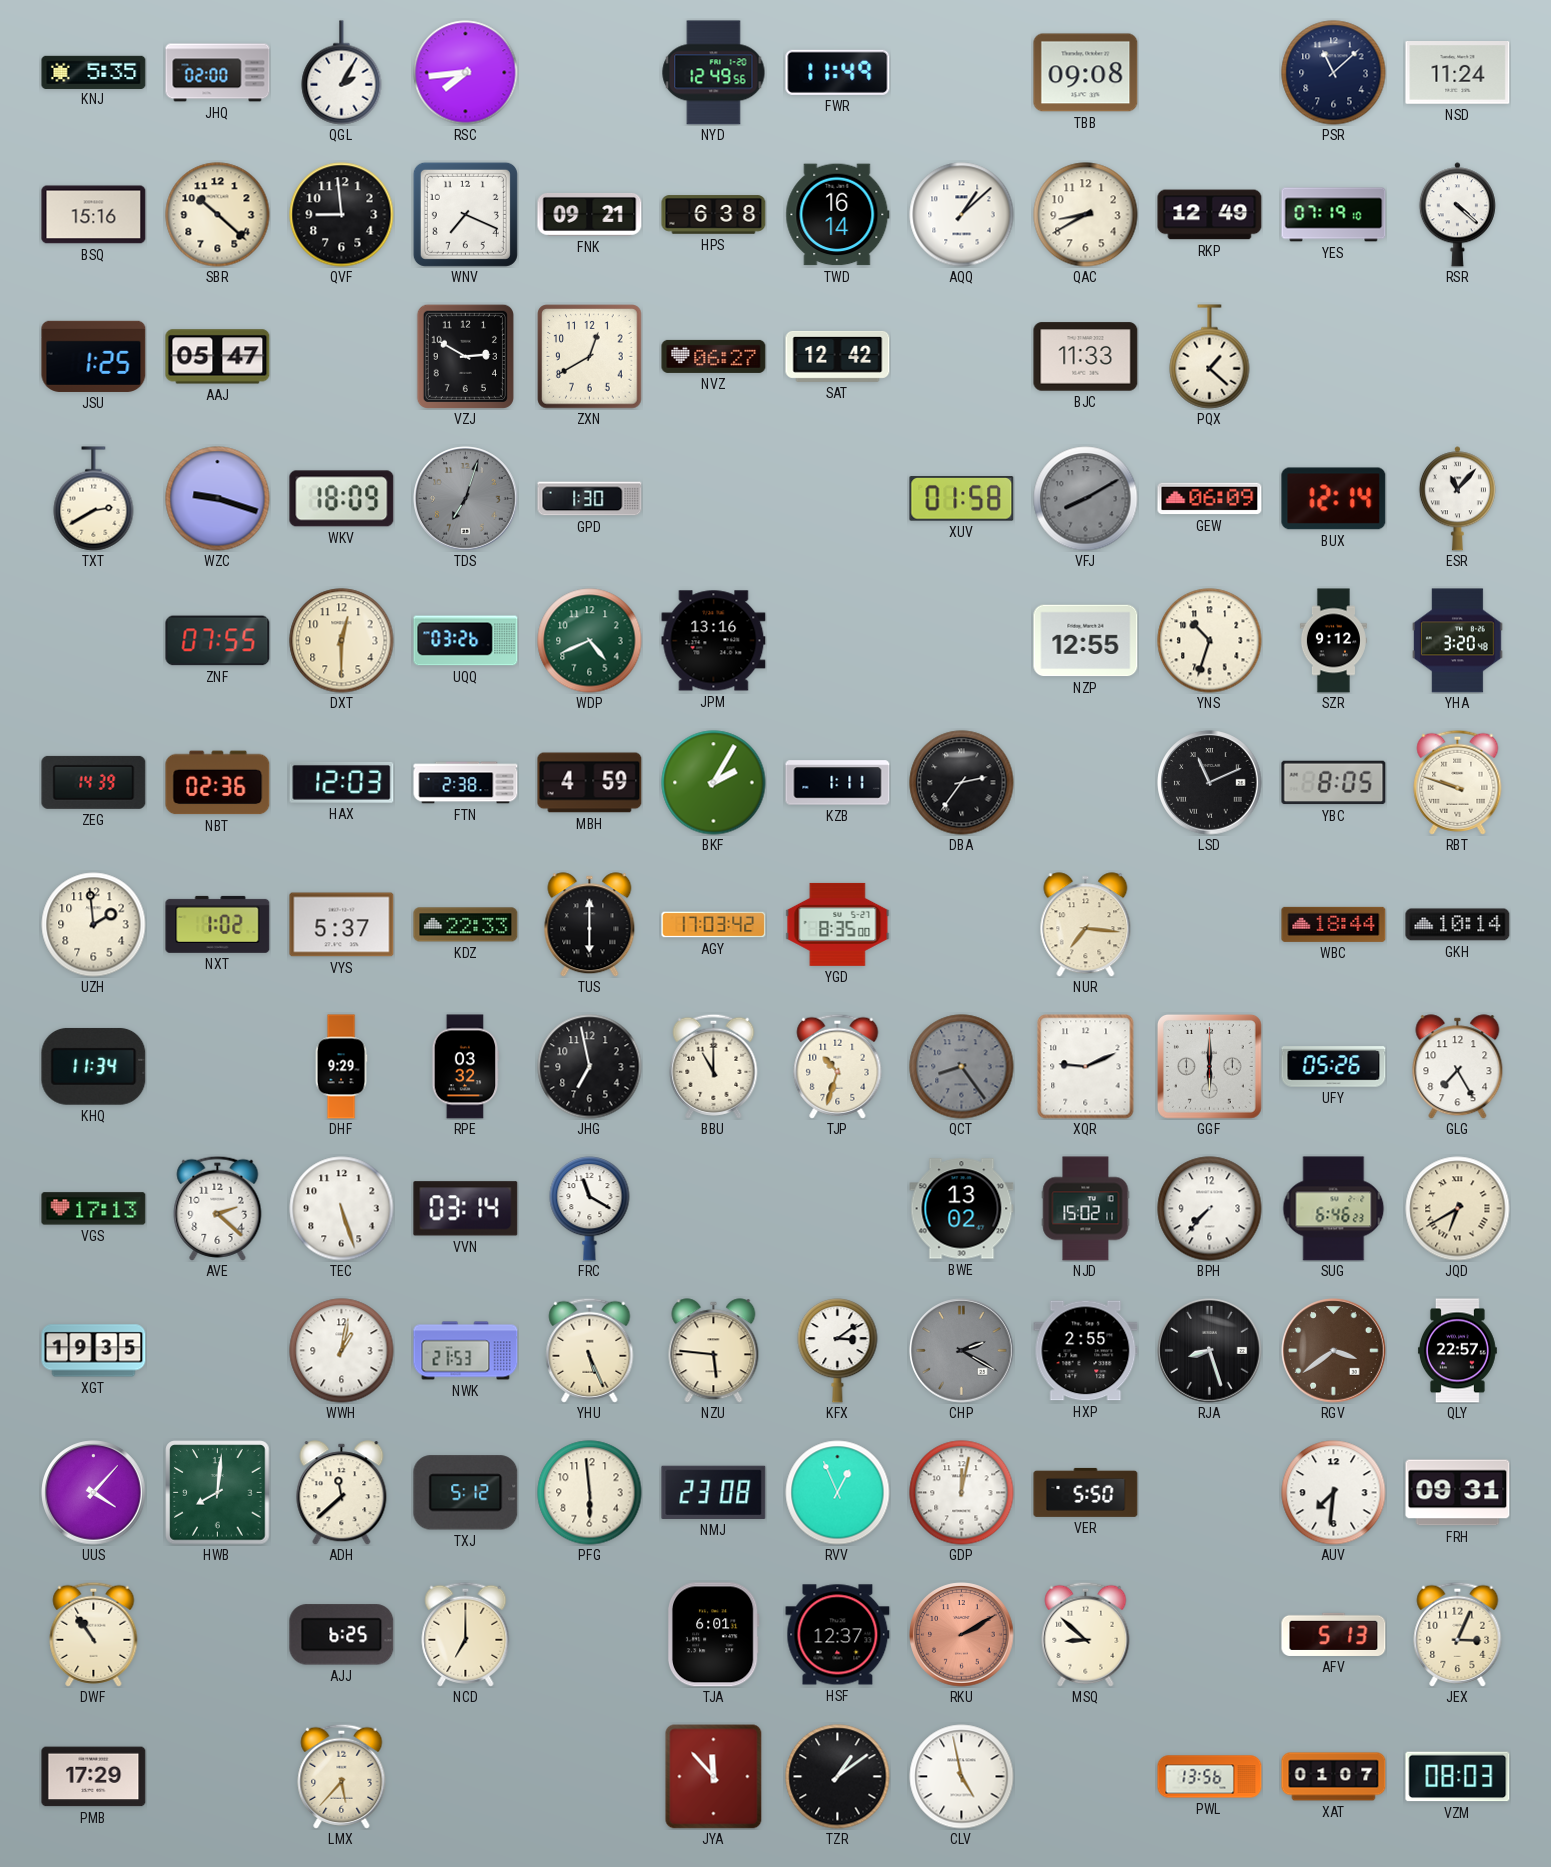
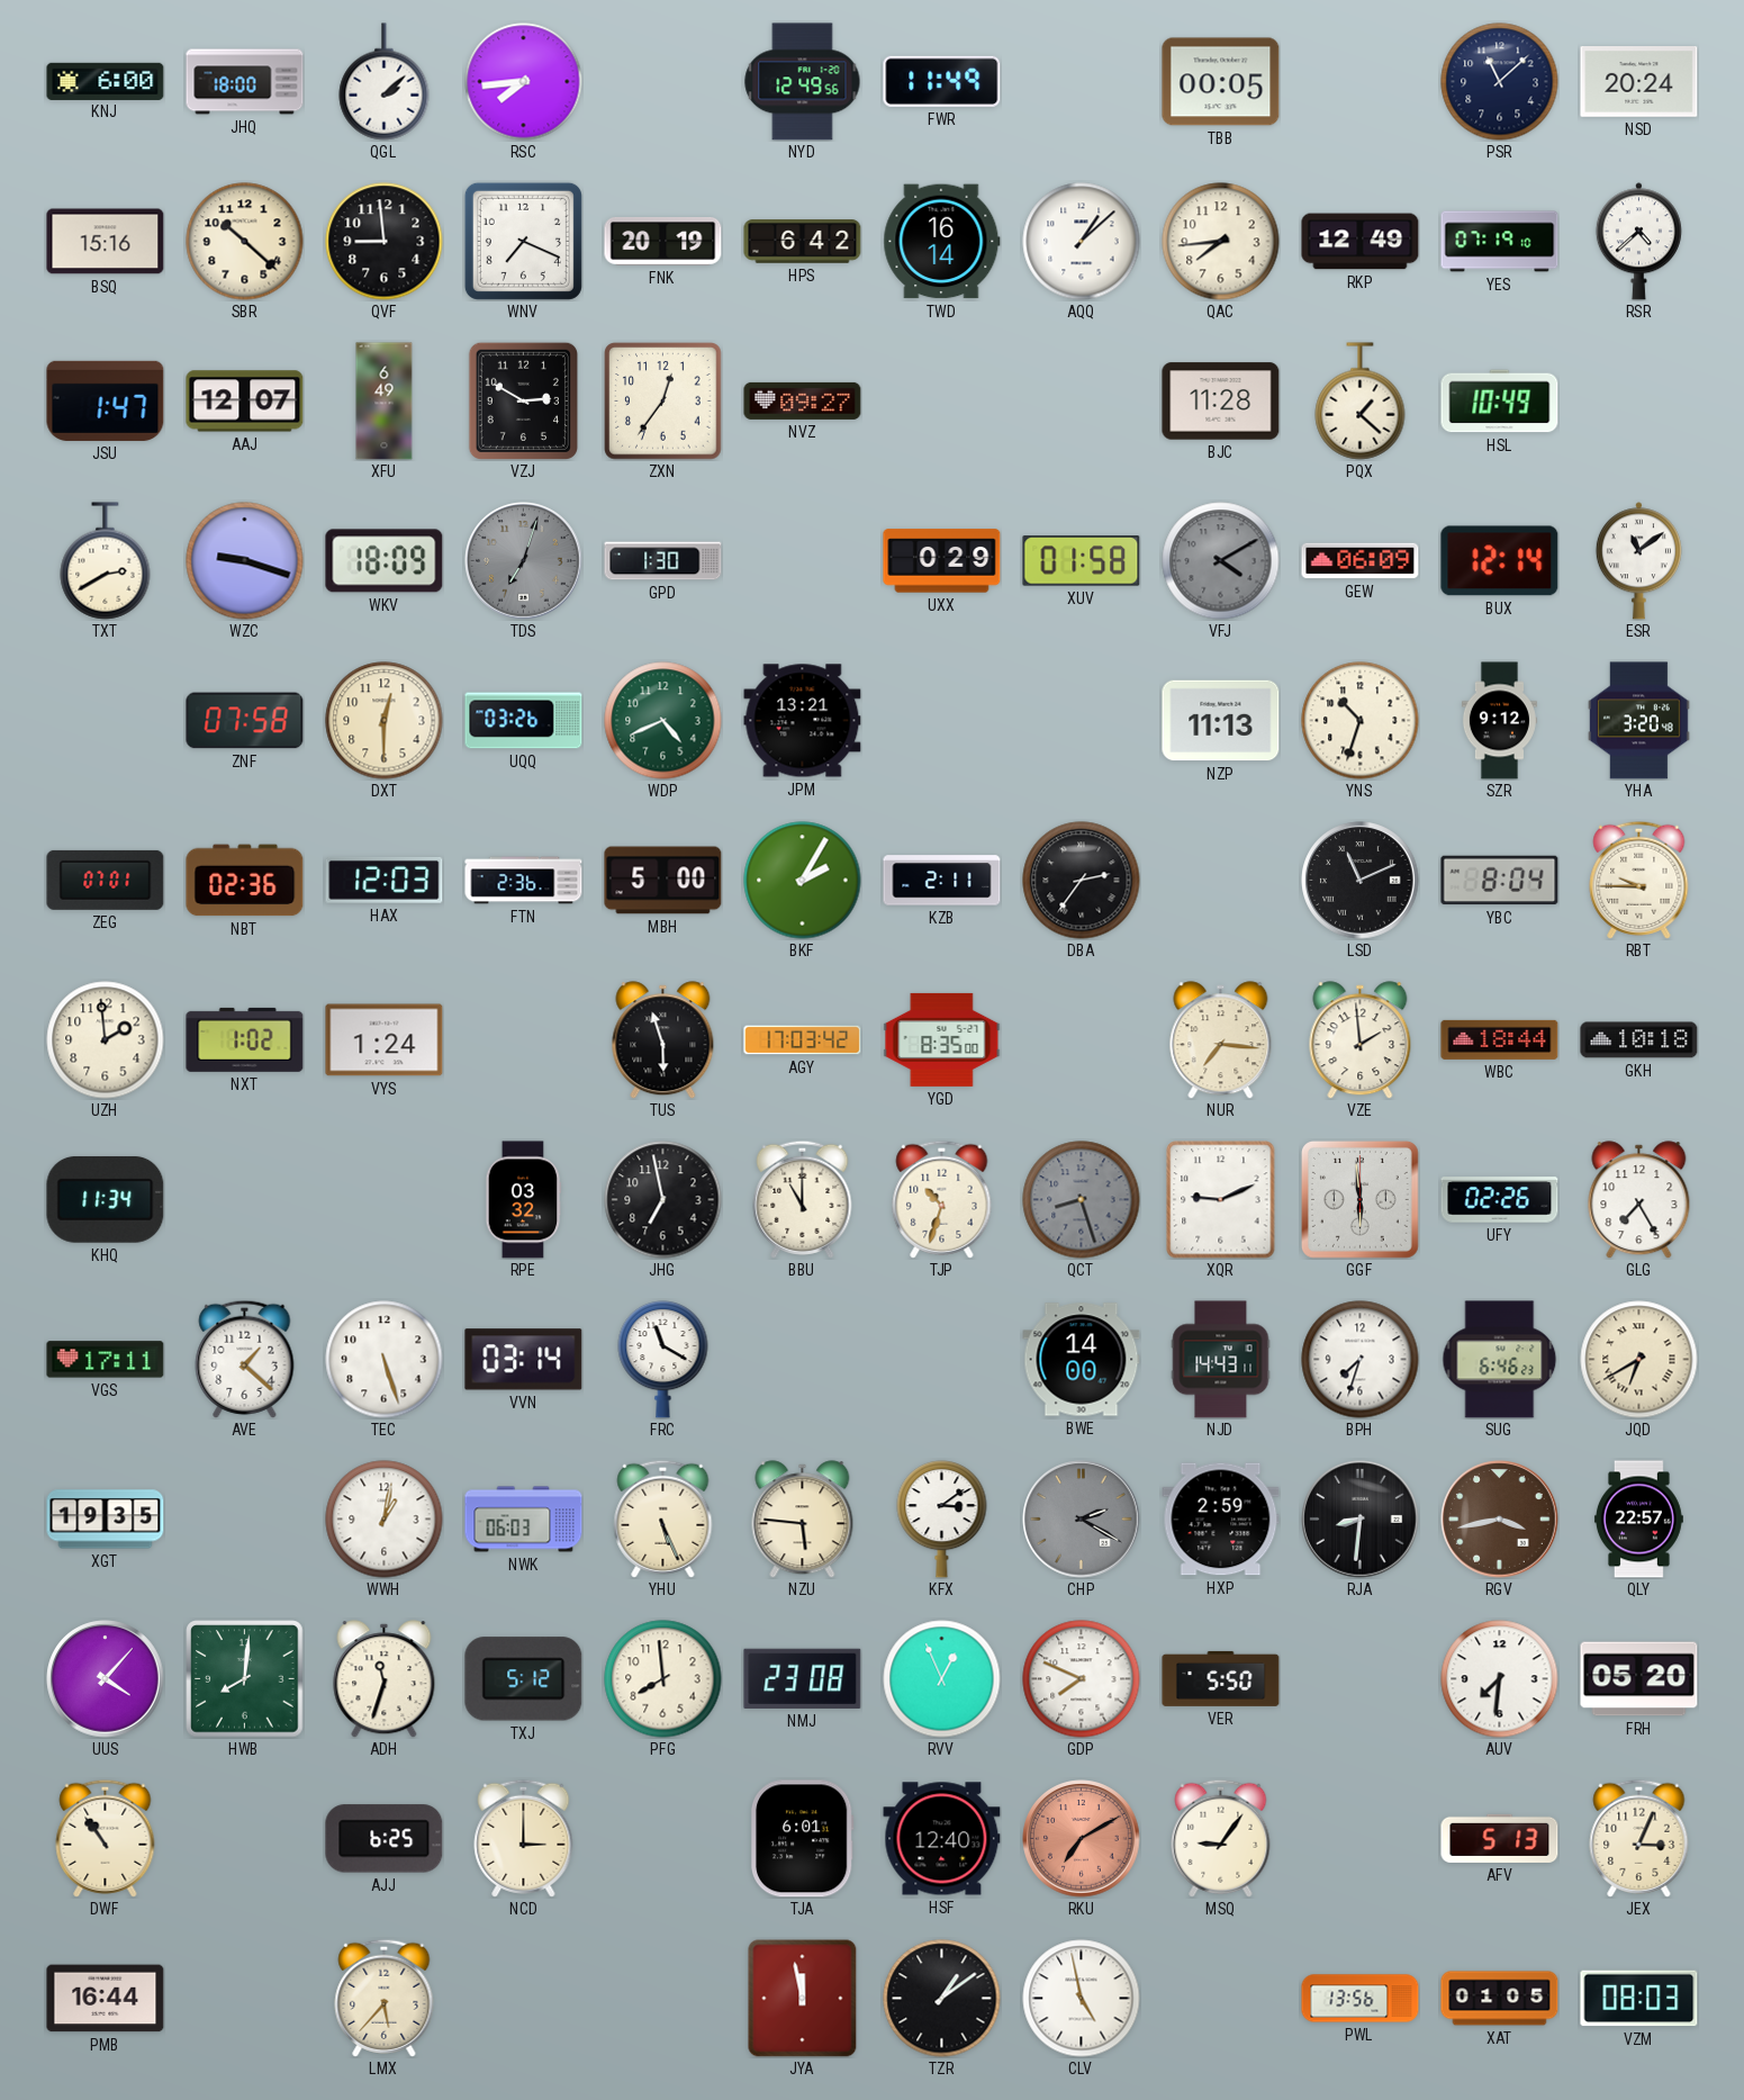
KNJ: 5:35 -> 6:00
JHQ: 02:00 -> 18:00
QGL: 2:05 -> 2:08
TBB: 09:08 -> 00:05
NSD: 11:24 -> 20:24
FNK: 09:21 -> 20:19
HPS: 6:38 -> 6:42
QAC: 8:40 -> 7:44
RSR: 4:22 -> 4:38
JSU: 1:25 -> 1:47
AAJ: 05:47 -> 12:07
XFU: none -> 6:49
ZXN: 12:40 -> 12:36
NVZ: 06:27 -> 09:27
SAT: 12:42 -> none
BJC: 11:33 -> 11:28
HSL: none -> 10:49
UXX: none -> 0:29
VFJ: 8:10 -> 4:10
ESR: 11:07 -> 11:09
ZNF: 07:55 -> 07:58
JPM: 13:16 -> 13:21
NZP: 12:55 -> 11:13
ZEG: 14:39 -> 07:01
FTN: 2:38 -> 2:36
MBH: 4:59 -> 5:00
KZB: 1:11 -> 2:11
YBC: 8:05 -> 8:04
RBT: 9:48 -> 9:45
VYS: 5:37 -> 1:24
KDZ: 22:33 -> none
TUS: 6:00 -> 5:57
VZE: none -> 1:59
GKH: 10:14 -> 10:18
DHF: 9:29 -> none
QCT: 8:24 -> 8:27
GGF: 6:00 -> 5:59
UFY: 05:26 -> 02:26
VGS: 17:13 -> 17:11
AVE: 2:22 -> 1:22
BWE: 13:02 -> 14:00
NJD: 15:02 -> 14:43
BPH: 7:37 -> 7:33
NWK: 21:53 -> 06:03
HXP: 2:55 -> 2:59
RJA: 8:27 -> 8:31
RGV: 3:39 -> 3:43
ADH: 11:38 -> 11:33
PFG: 5:59 -> 7:59
GDP: 12:02 -> 7:49
FRH: 09:31 -> 05:20
NCD: 7:00 -> 3:00
HSF: 12:37 -> 12:40
RKU: 2:10 -> 7:10
MSQ: 8:52 -> 9:06
PMB: 17:29 -> 16:44
JYA: 11:53 -> 11:58
XAT: 01:07 -> 01:05
